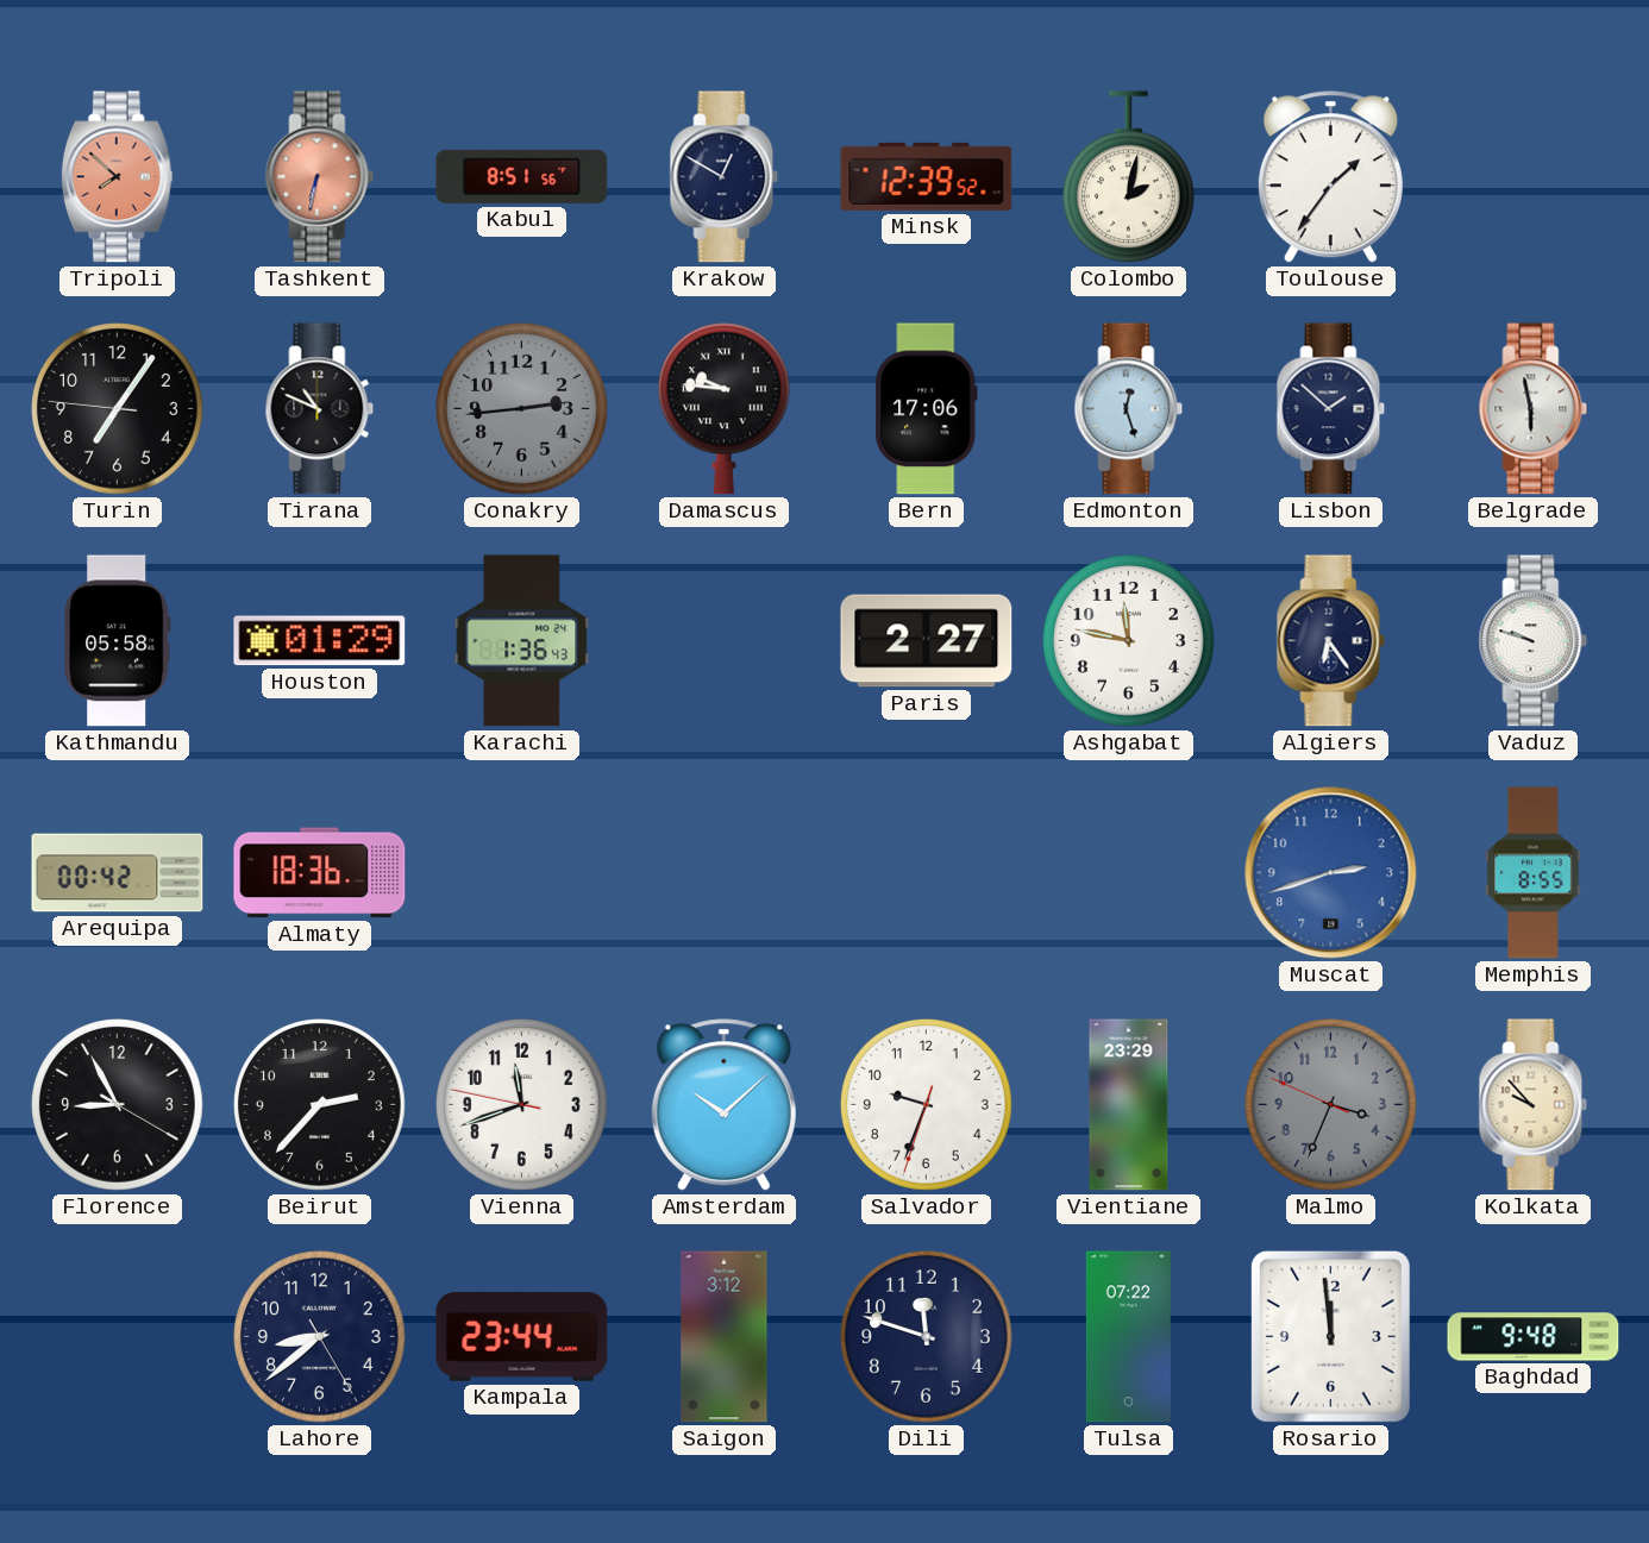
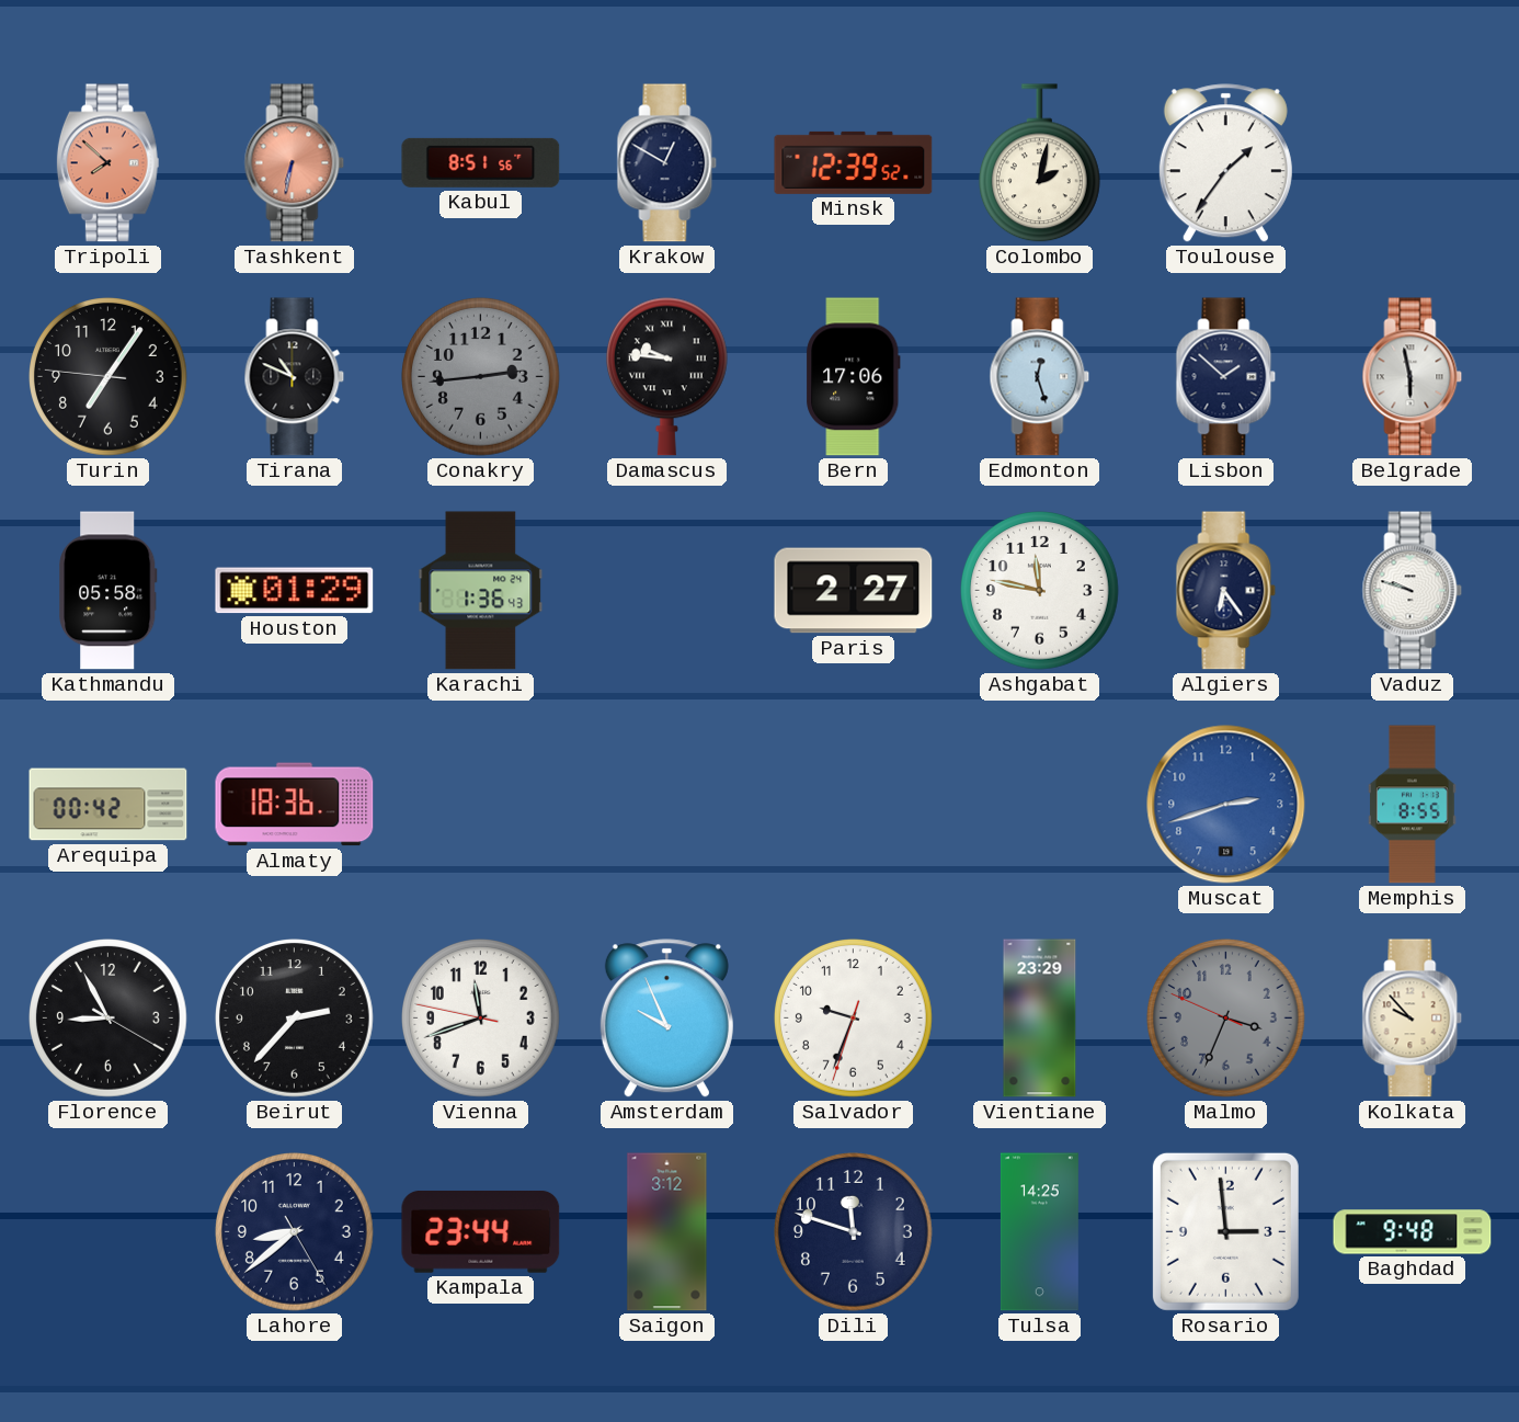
Amsterdam: 10:08 -> 9:56
Tulsa: 07:22 -> 14:25
Rosario: 11:59 -> 2:59
